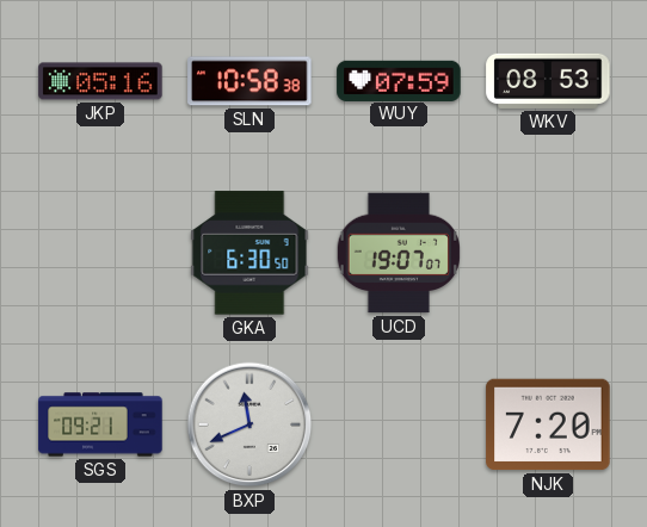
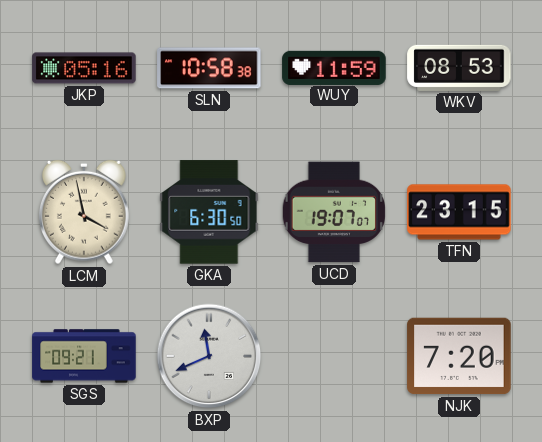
WUY: 07:59 -> 11:59
LCM: none -> 3:58
TFN: none -> 23:15
